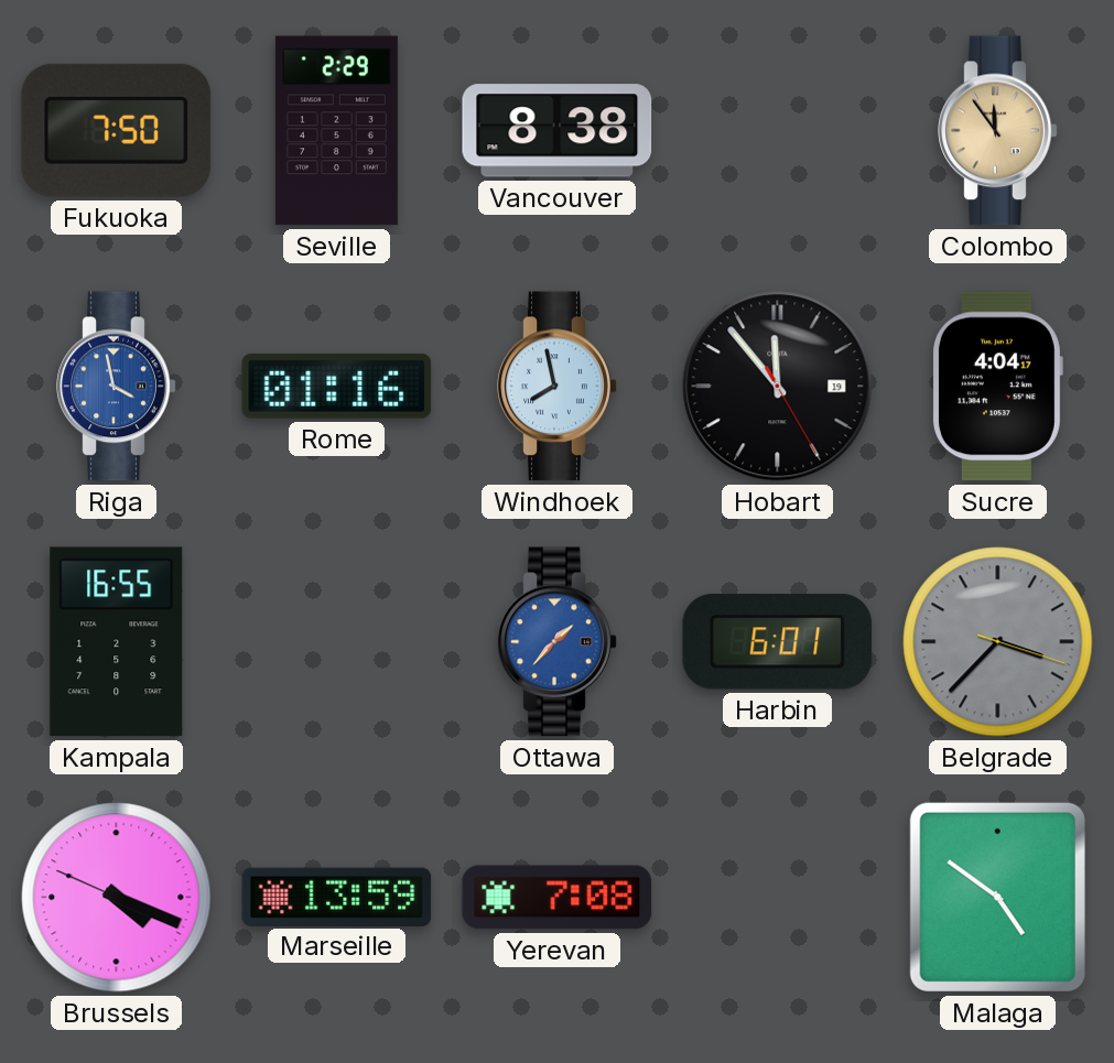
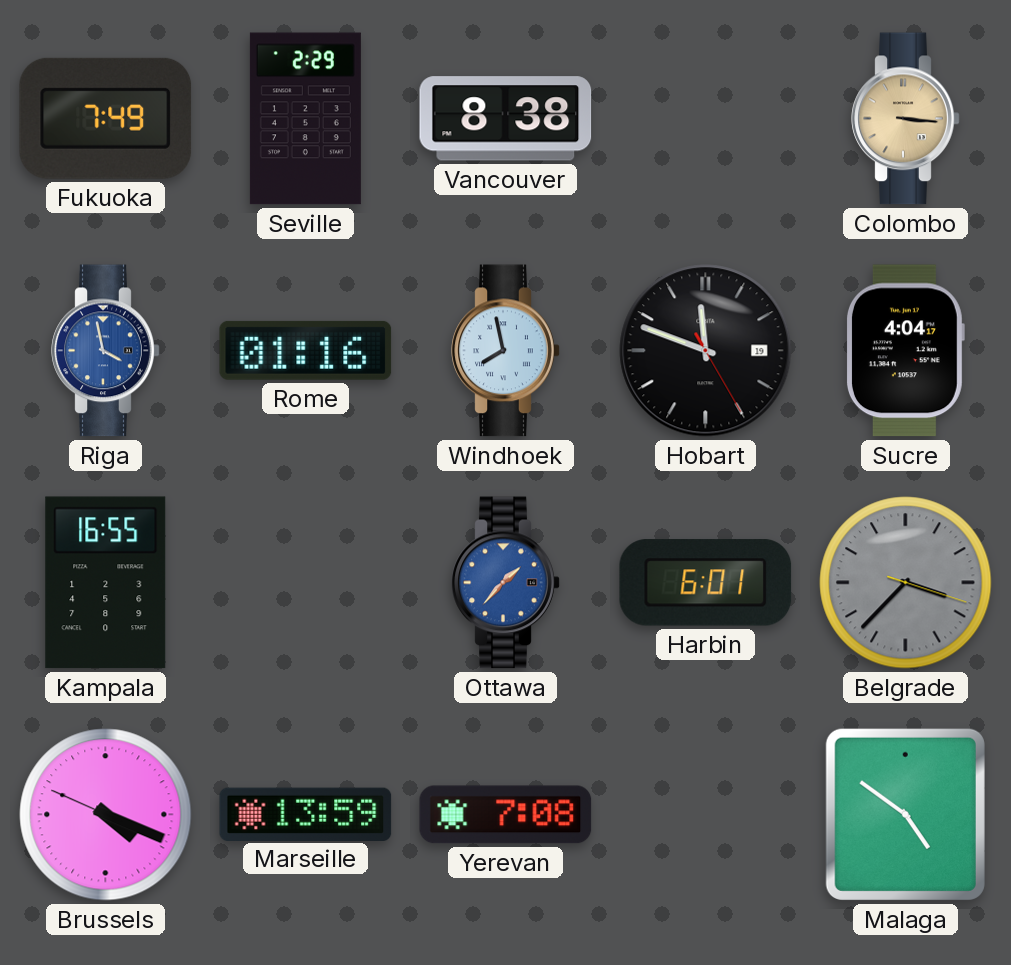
Fukuoka: 7:50 -> 7:49
Colombo: 11:54 -> 3:16
Hobart: 11:53 -> 11:48
